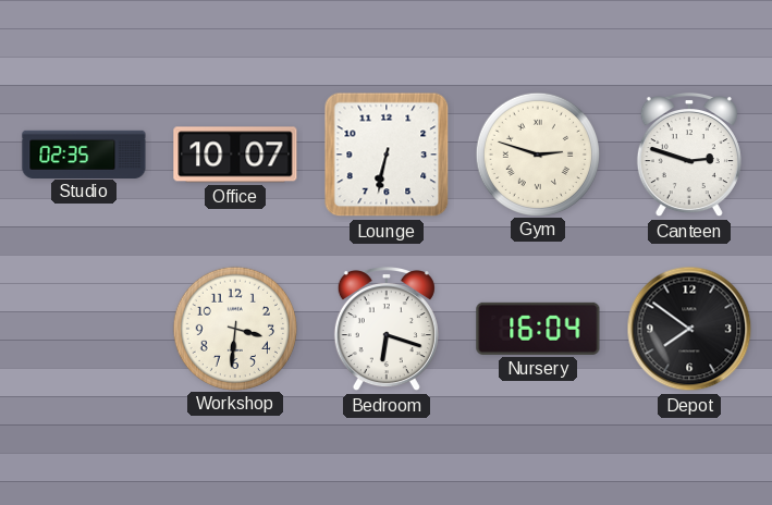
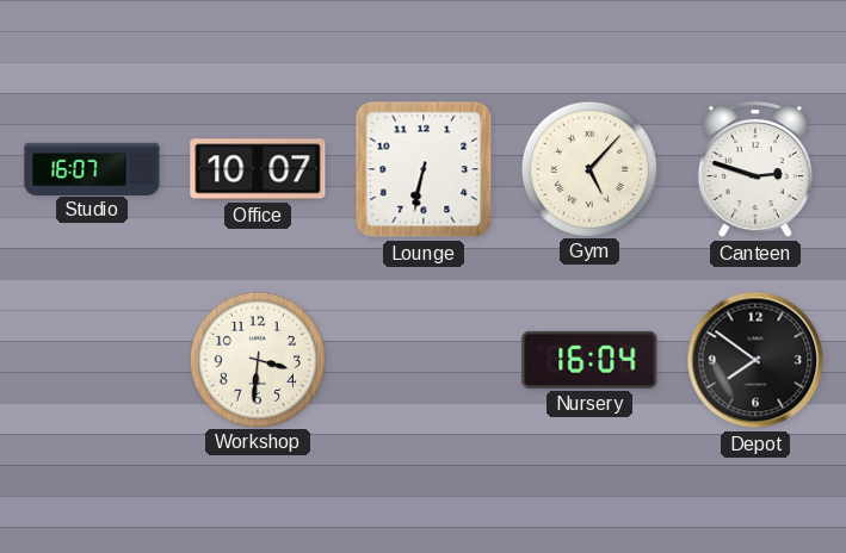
Studio: 02:35 -> 16:07
Gym: 2:48 -> 5:07
Bedroom: 6:18 -> none
